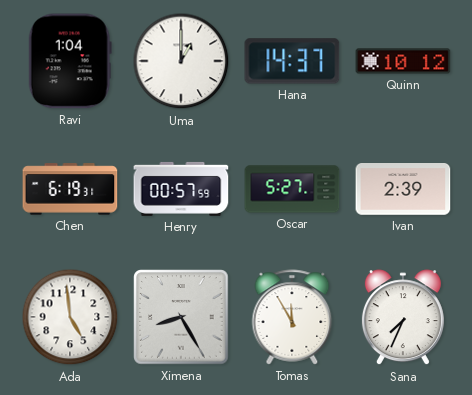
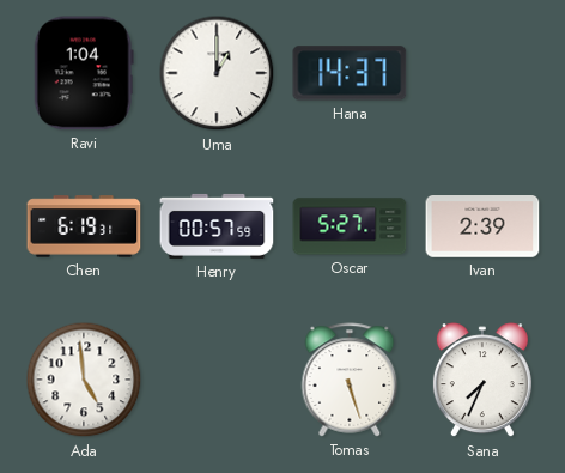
Quinn: 10:12 -> none
Ximena: 8:25 -> none
Tomas: 11:55 -> 5:27
